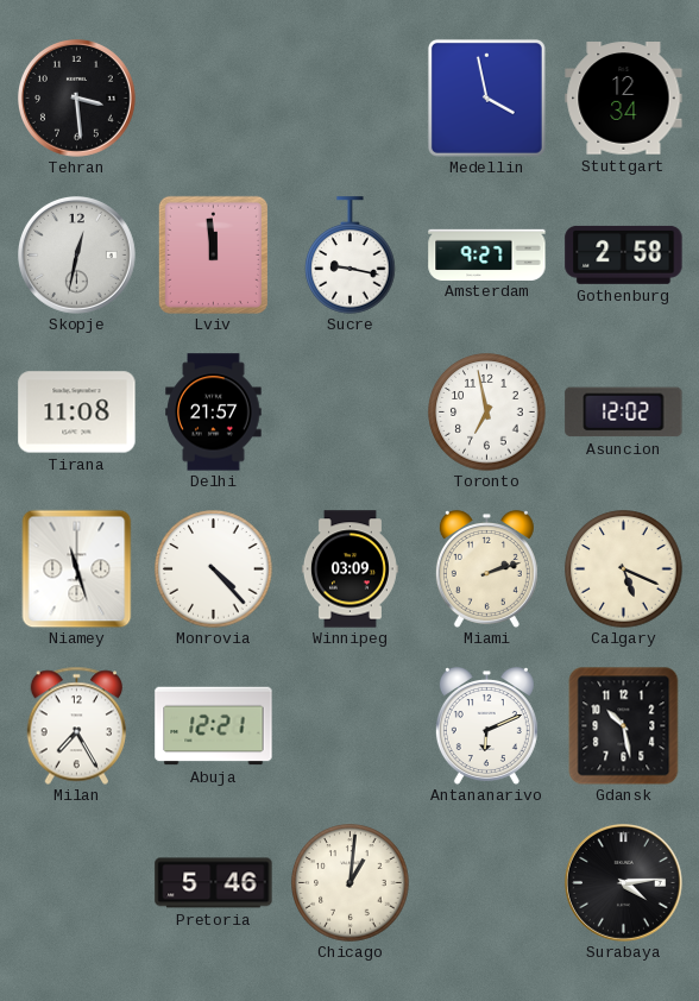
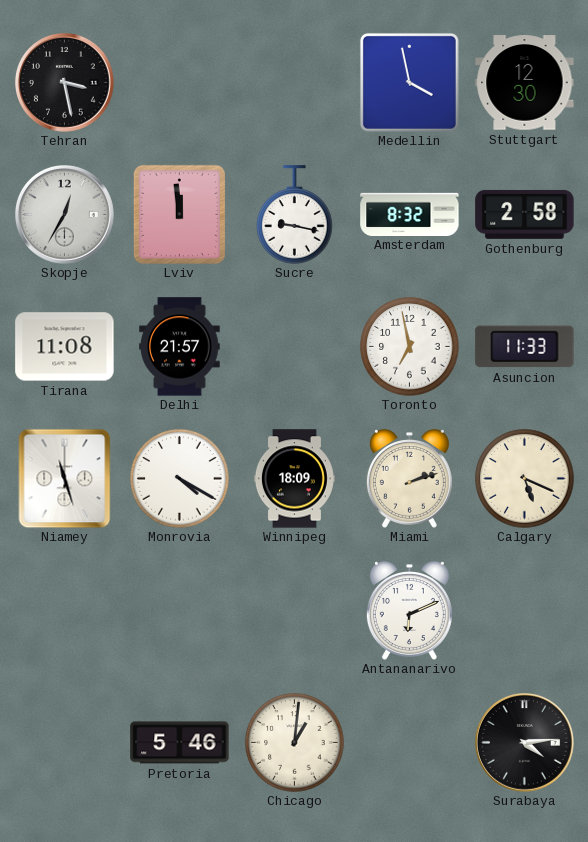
Tehran: 3:29 -> 3:28
Stuttgart: 12:34 -> 12:30
Skopje: 12:32 -> 12:35
Amsterdam: 9:27 -> 8:32
Asuncion: 12:02 -> 11:33
Monrovia: 4:23 -> 4:20
Winnipeg: 03:09 -> 18:09
Milan: 7:25 -> none
Abuja: 12:21 -> none
Gdansk: 10:28 -> none
